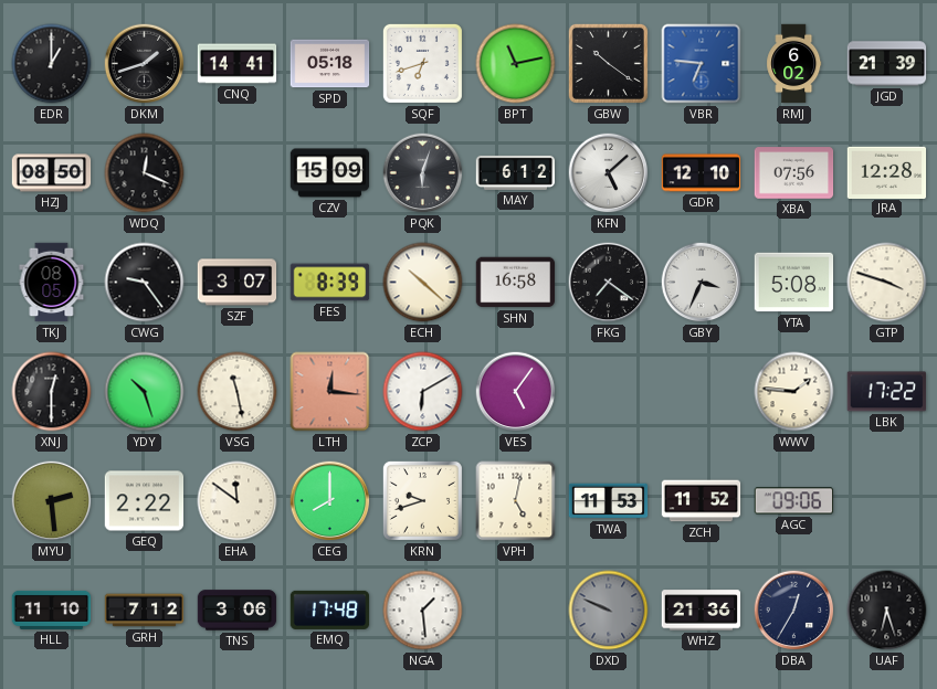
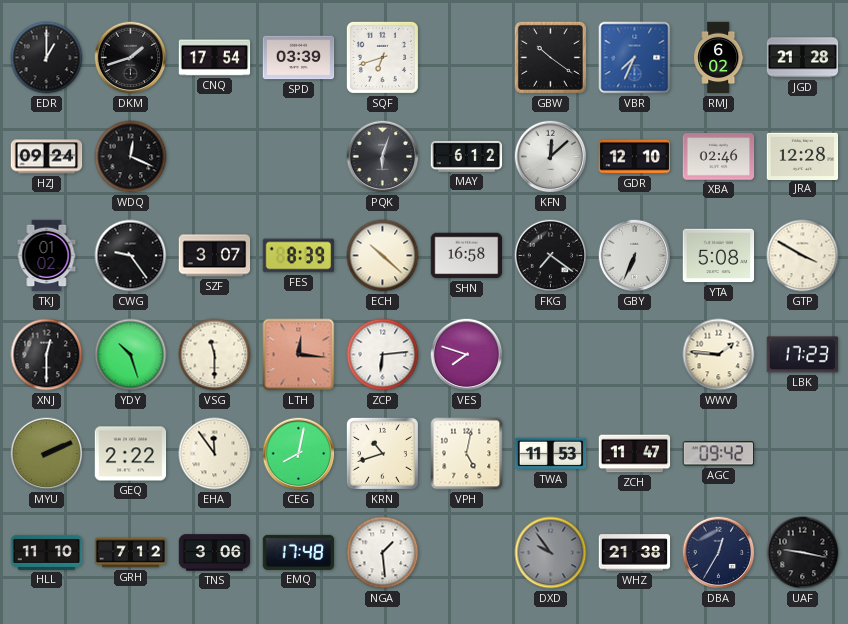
CNQ: 14:41 -> 17:54
SPD: 05:18 -> 03:39
BPT: 11:13 -> none
VBR: 6:46 -> 7:34
JGD: 21:39 -> 21:28
HZJ: 08:50 -> 09:24
CZV: 15:09 -> none
KFN: 5:08 -> 12:08
XBA: 07:56 -> 02:46
TKJ: 08:05 -> 01:02
GBY: 3:34 -> 6:34
GTP: 3:48 -> 3:50
VSG: 11:28 -> 11:30
ZCP: 6:10 -> 6:14
VES: 5:06 -> 7:48
LBK: 17:22 -> 17:23
MYU: 2:29 -> 2:11
EHA: 11:51 -> 11:54
CEG: 8:00 -> 8:02
KRN: 9:42 -> 10:42
ZCH: 11:52 -> 11:47
AGC: 09:06 -> 09:42
DXD: 9:49 -> 9:54
WHZ: 21:36 -> 21:38
UAF: 6:27 -> 9:17
